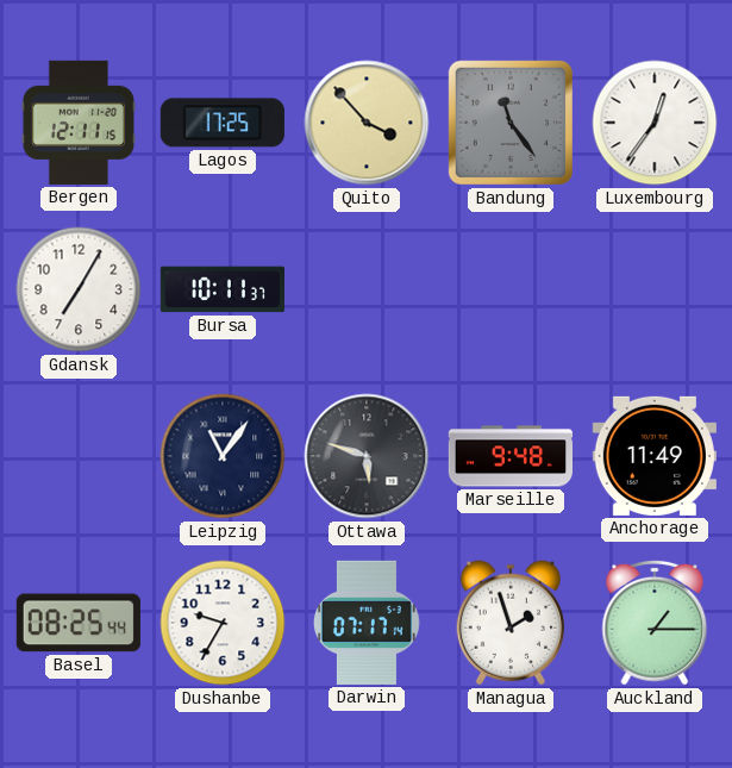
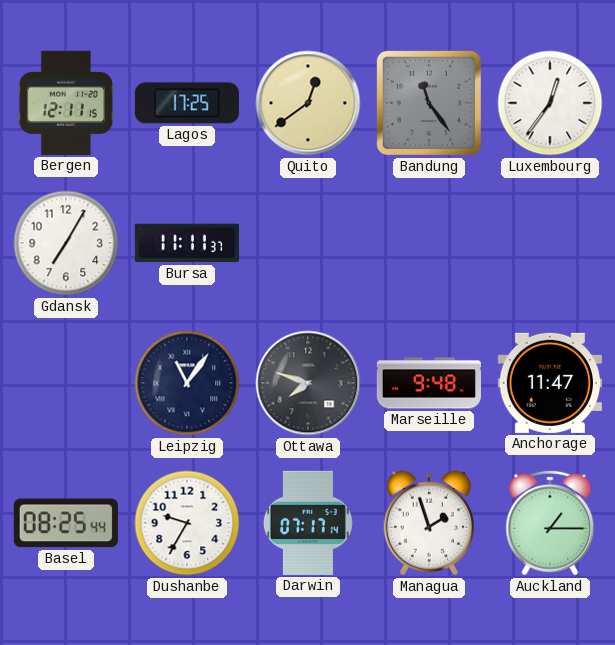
Quito: 3:53 -> 12:39
Bursa: 10:11 -> 11:11
Ottawa: 5:48 -> 7:48
Anchorage: 11:49 -> 11:47
